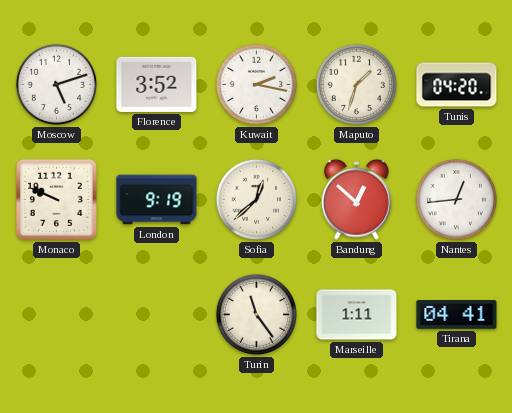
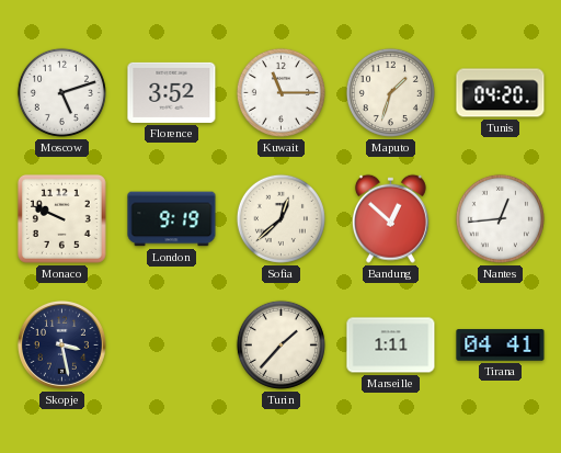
Kuwait: 2:17 -> 11:15
Skopje: none -> 3:28
Turin: 11:24 -> 1:37
